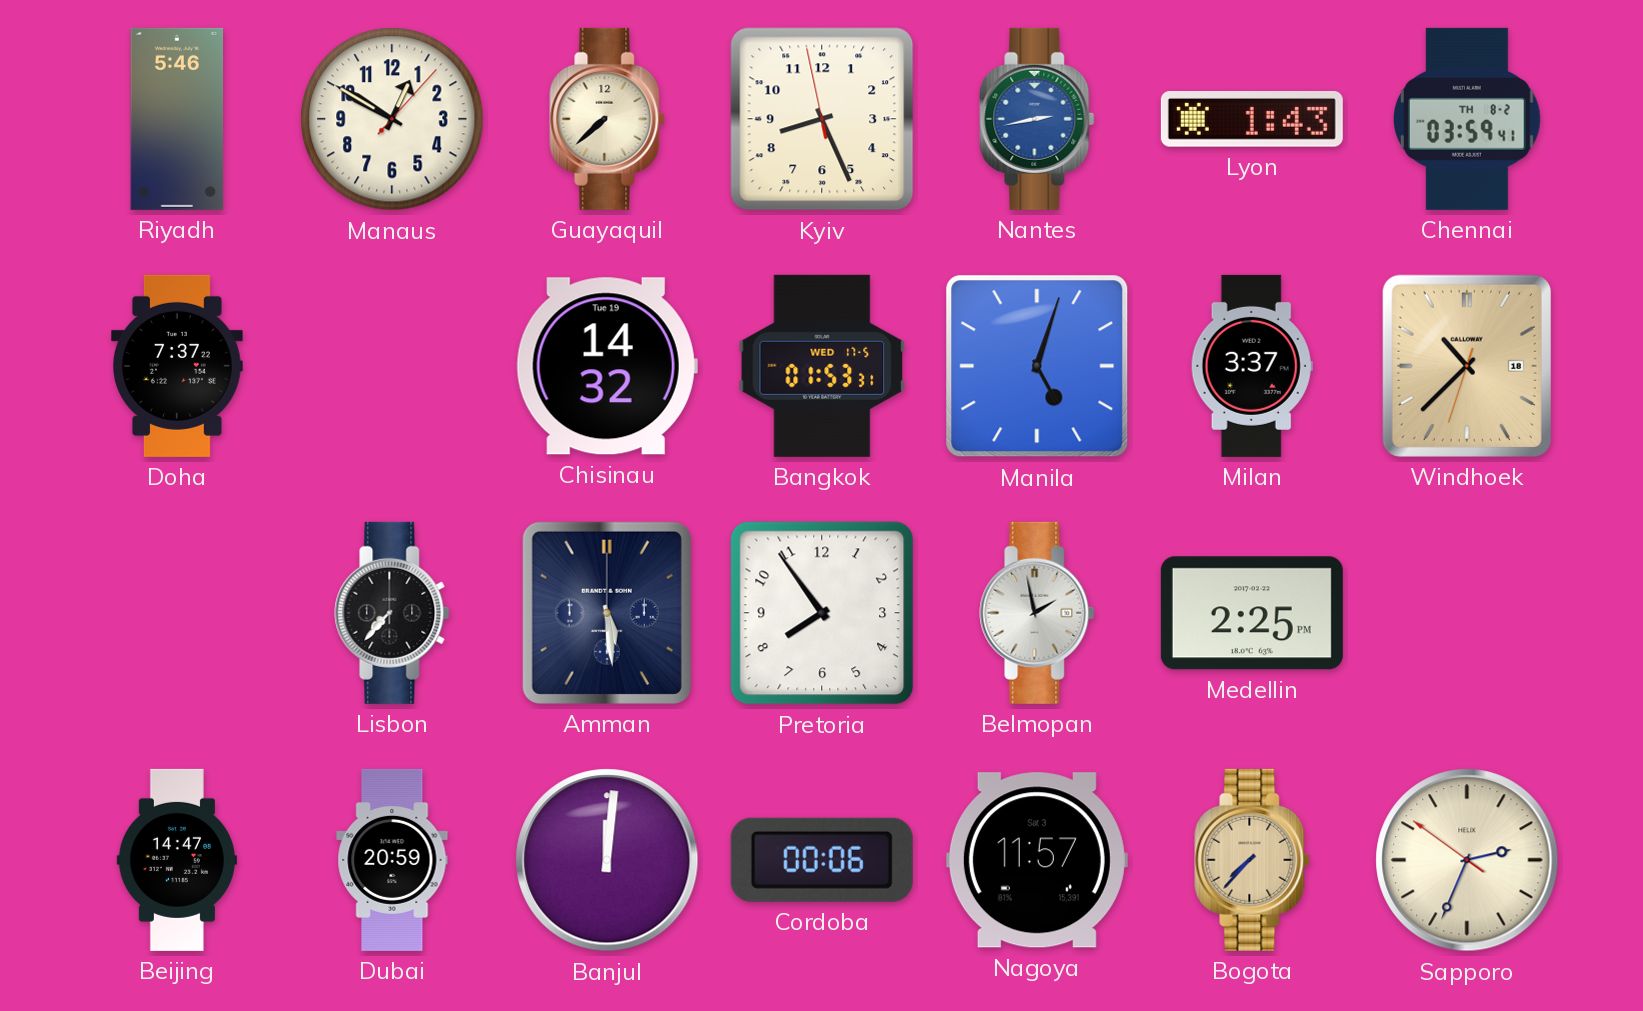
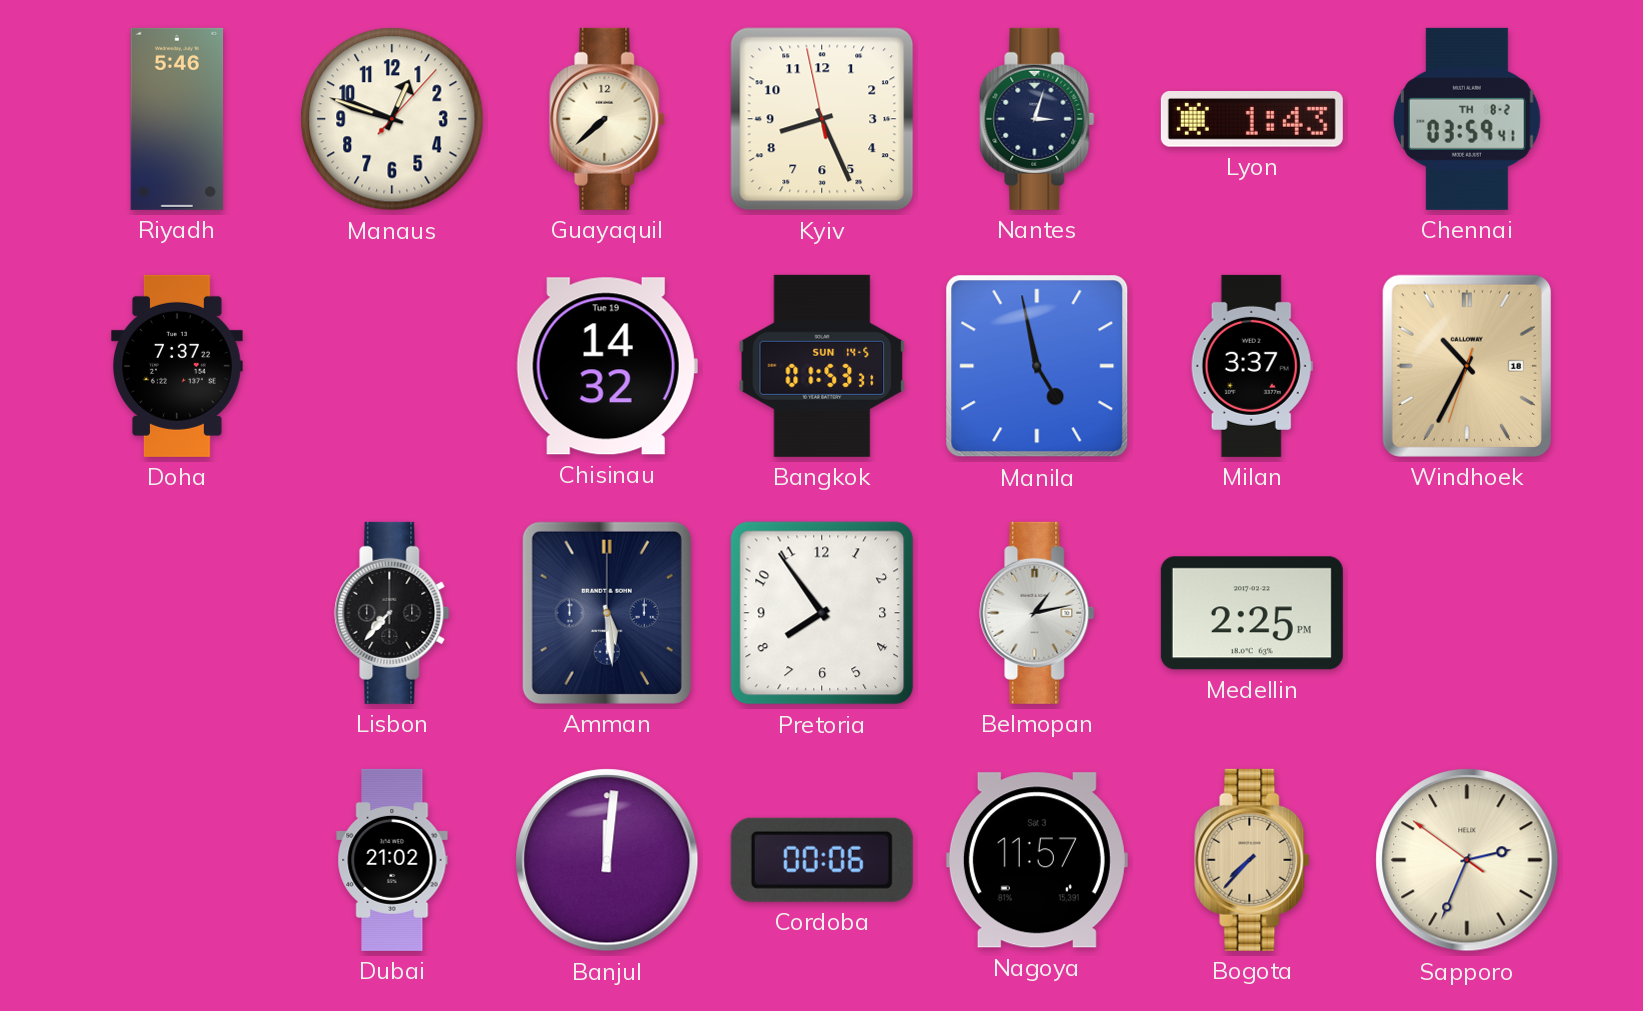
Manaus: 12:50 -> 12:48
Nantes: 2:43 -> 3:03
Nantes dial: blue -> navy
Bangkok date: WED 17-5 -> SUN 14-5
Manila: 5:03 -> 4:58
Windhoek: 10:37 -> 10:34
Belmopan: 1:58 -> 1:13
Beijing: 14:47 -> none
Dubai: 20:59 -> 21:02
